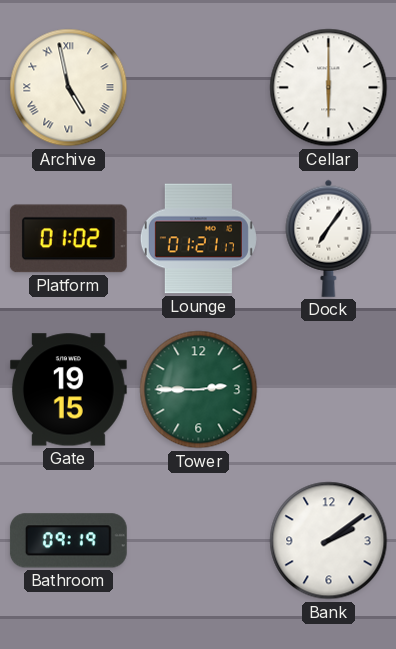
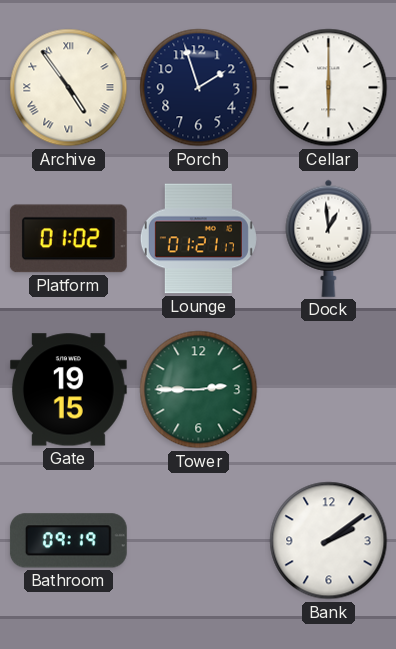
Archive: 4:58 -> 4:54
Porch: none -> 1:57
Dock: 7:06 -> 12:59
